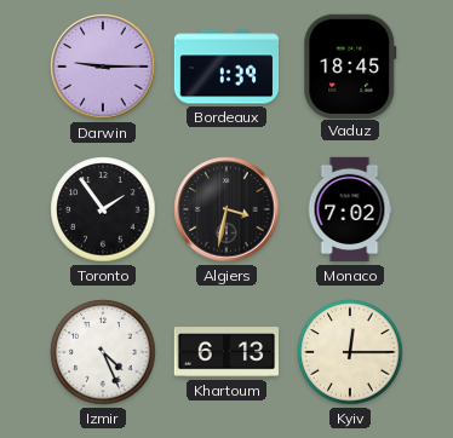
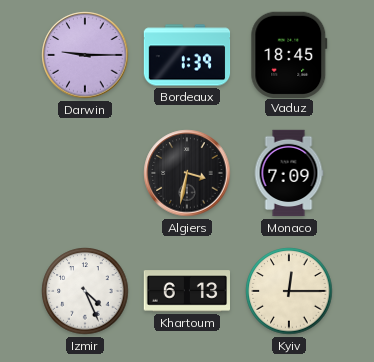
Toronto: 1:54 -> none
Monaco: 7:02 -> 7:09
